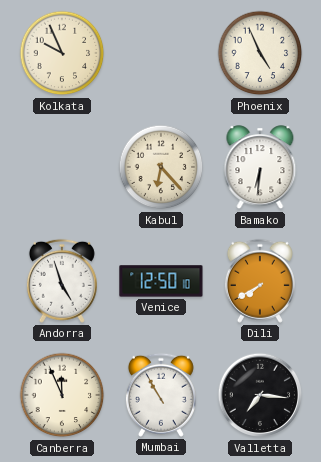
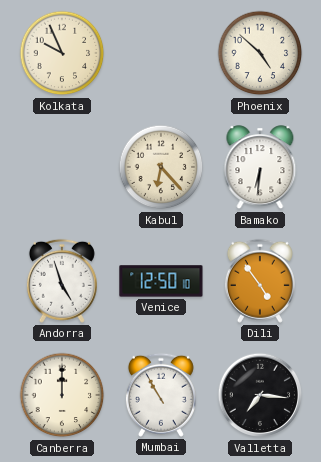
Phoenix: 4:56 -> 4:52
Dili: 7:40 -> 4:54
Canberra: 11:56 -> 12:00
